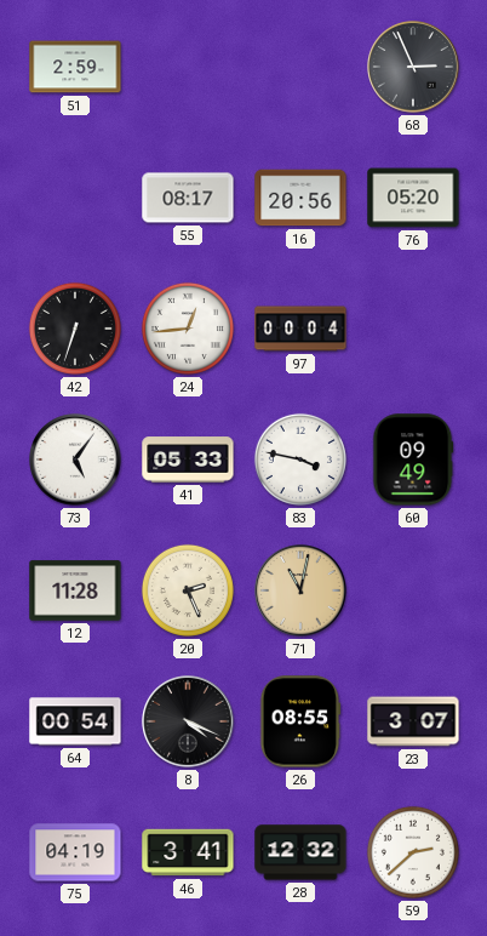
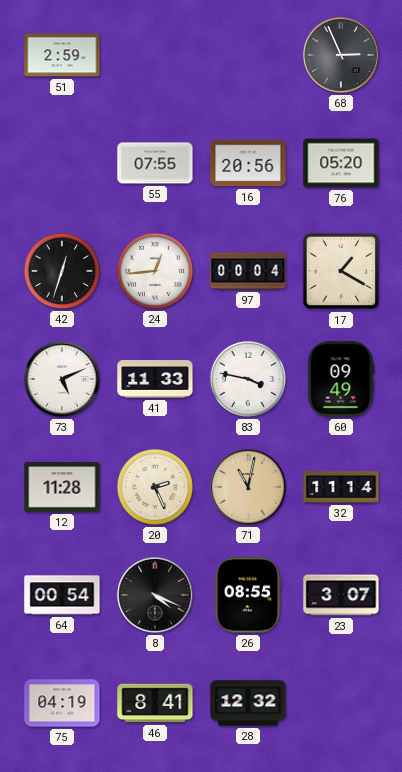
55: 08:17 -> 07:55
42: 6:33 -> 12:33
17: none -> 1:20
73: 5:06 -> 5:11
41: 05:33 -> 11:33
32: none -> 11:14
46: 3:41 -> 8:41
59: 2:38 -> none
